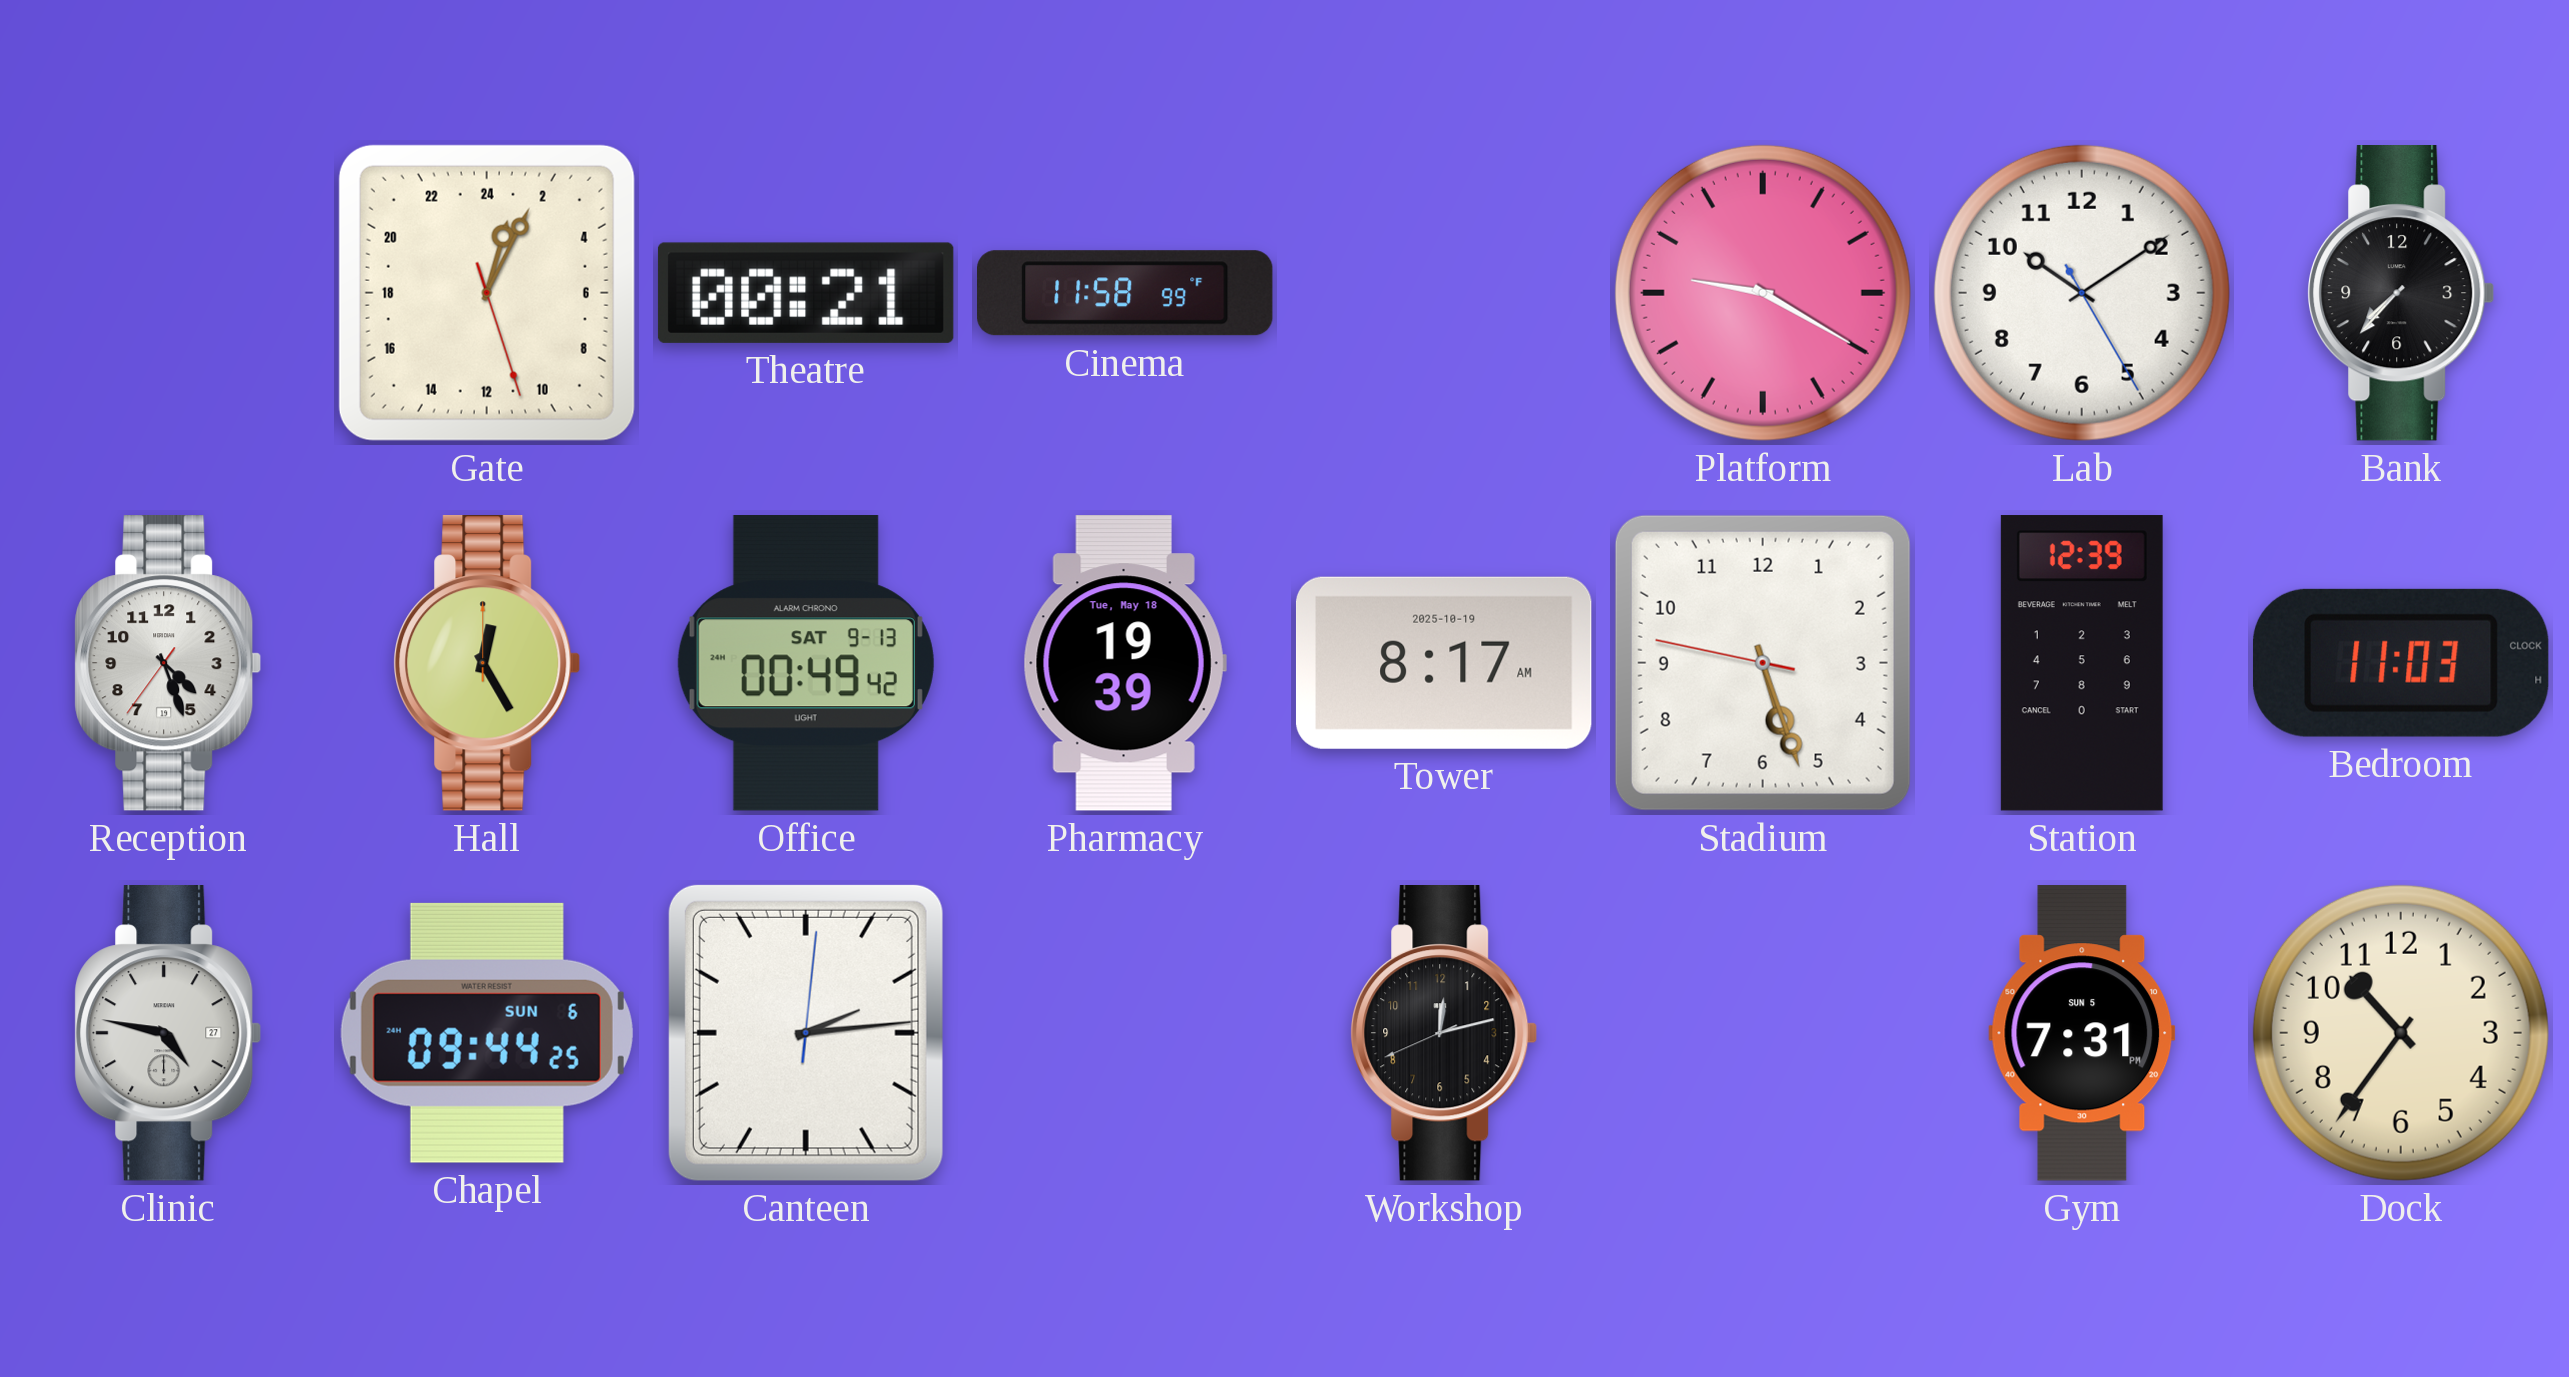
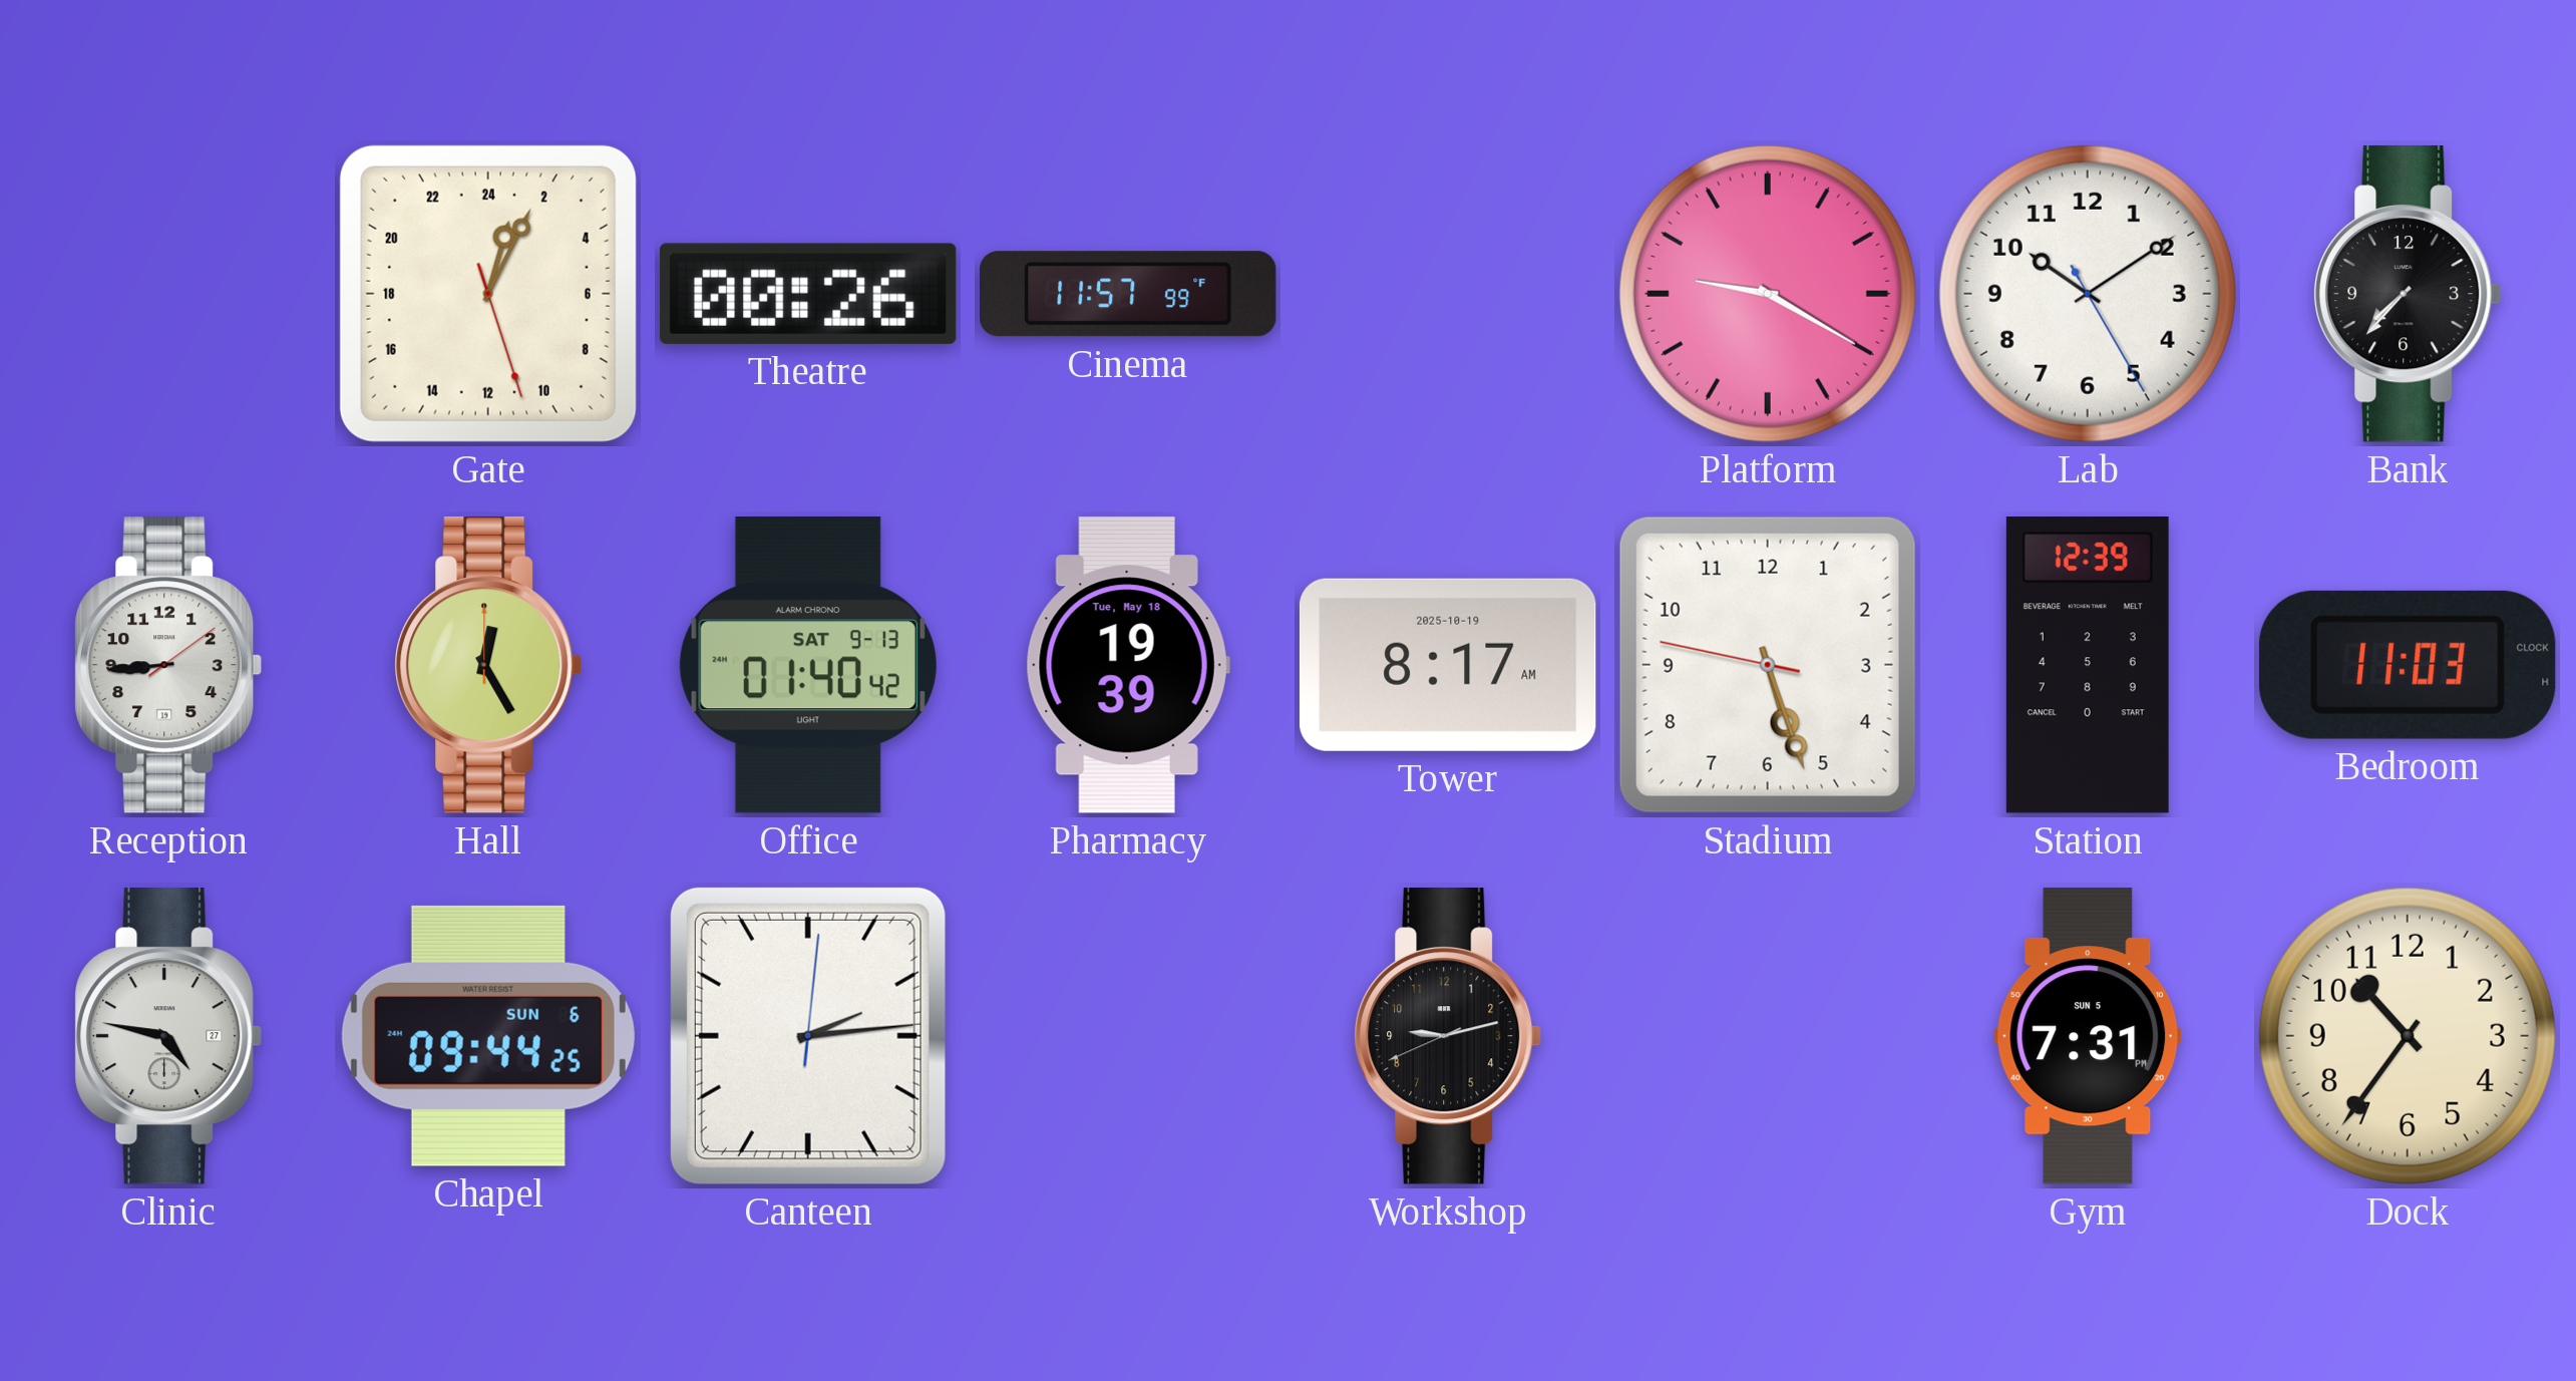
Theatre: 00:21 -> 00:26
Cinema: 11:58 -> 11:57
Reception: 4:26 -> 8:44
Office: 00:49 -> 01:40
Workshop: 12:12 -> 9:12
